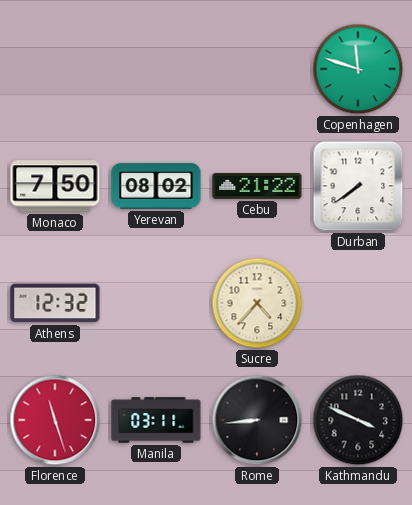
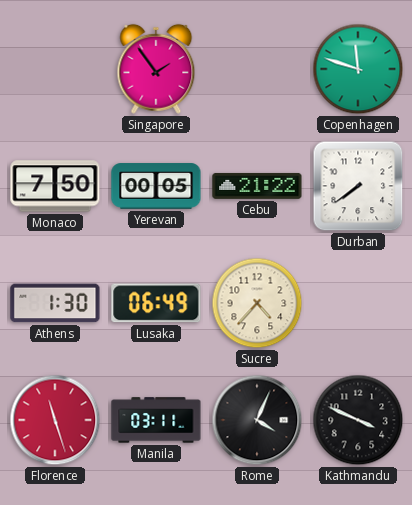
Singapore: none -> 1:54
Yerevan: 08:02 -> 00:05
Athens: 12:32 -> 1:30
Lusaka: none -> 06:49
Rome: 8:44 -> 4:04
